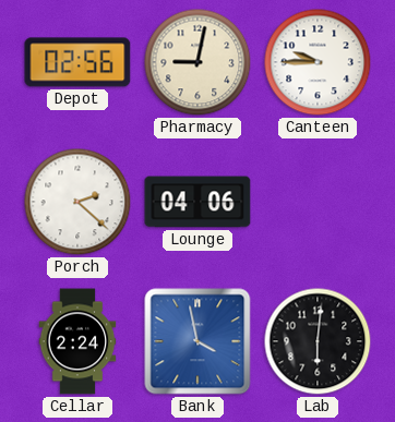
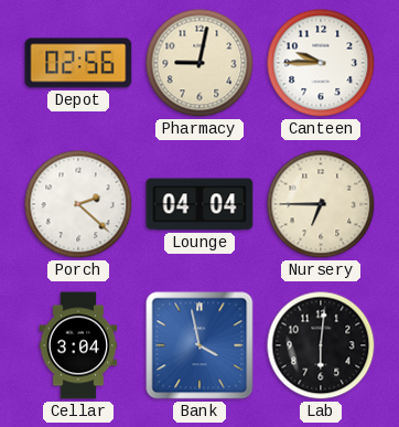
Lounge: 04:06 -> 04:04
Nursery: none -> 6:45
Cellar: 2:24 -> 3:04
